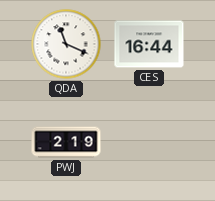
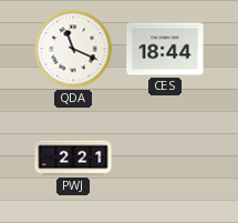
CES: 16:44 -> 18:44
PWJ: 2:19 -> 2:21
